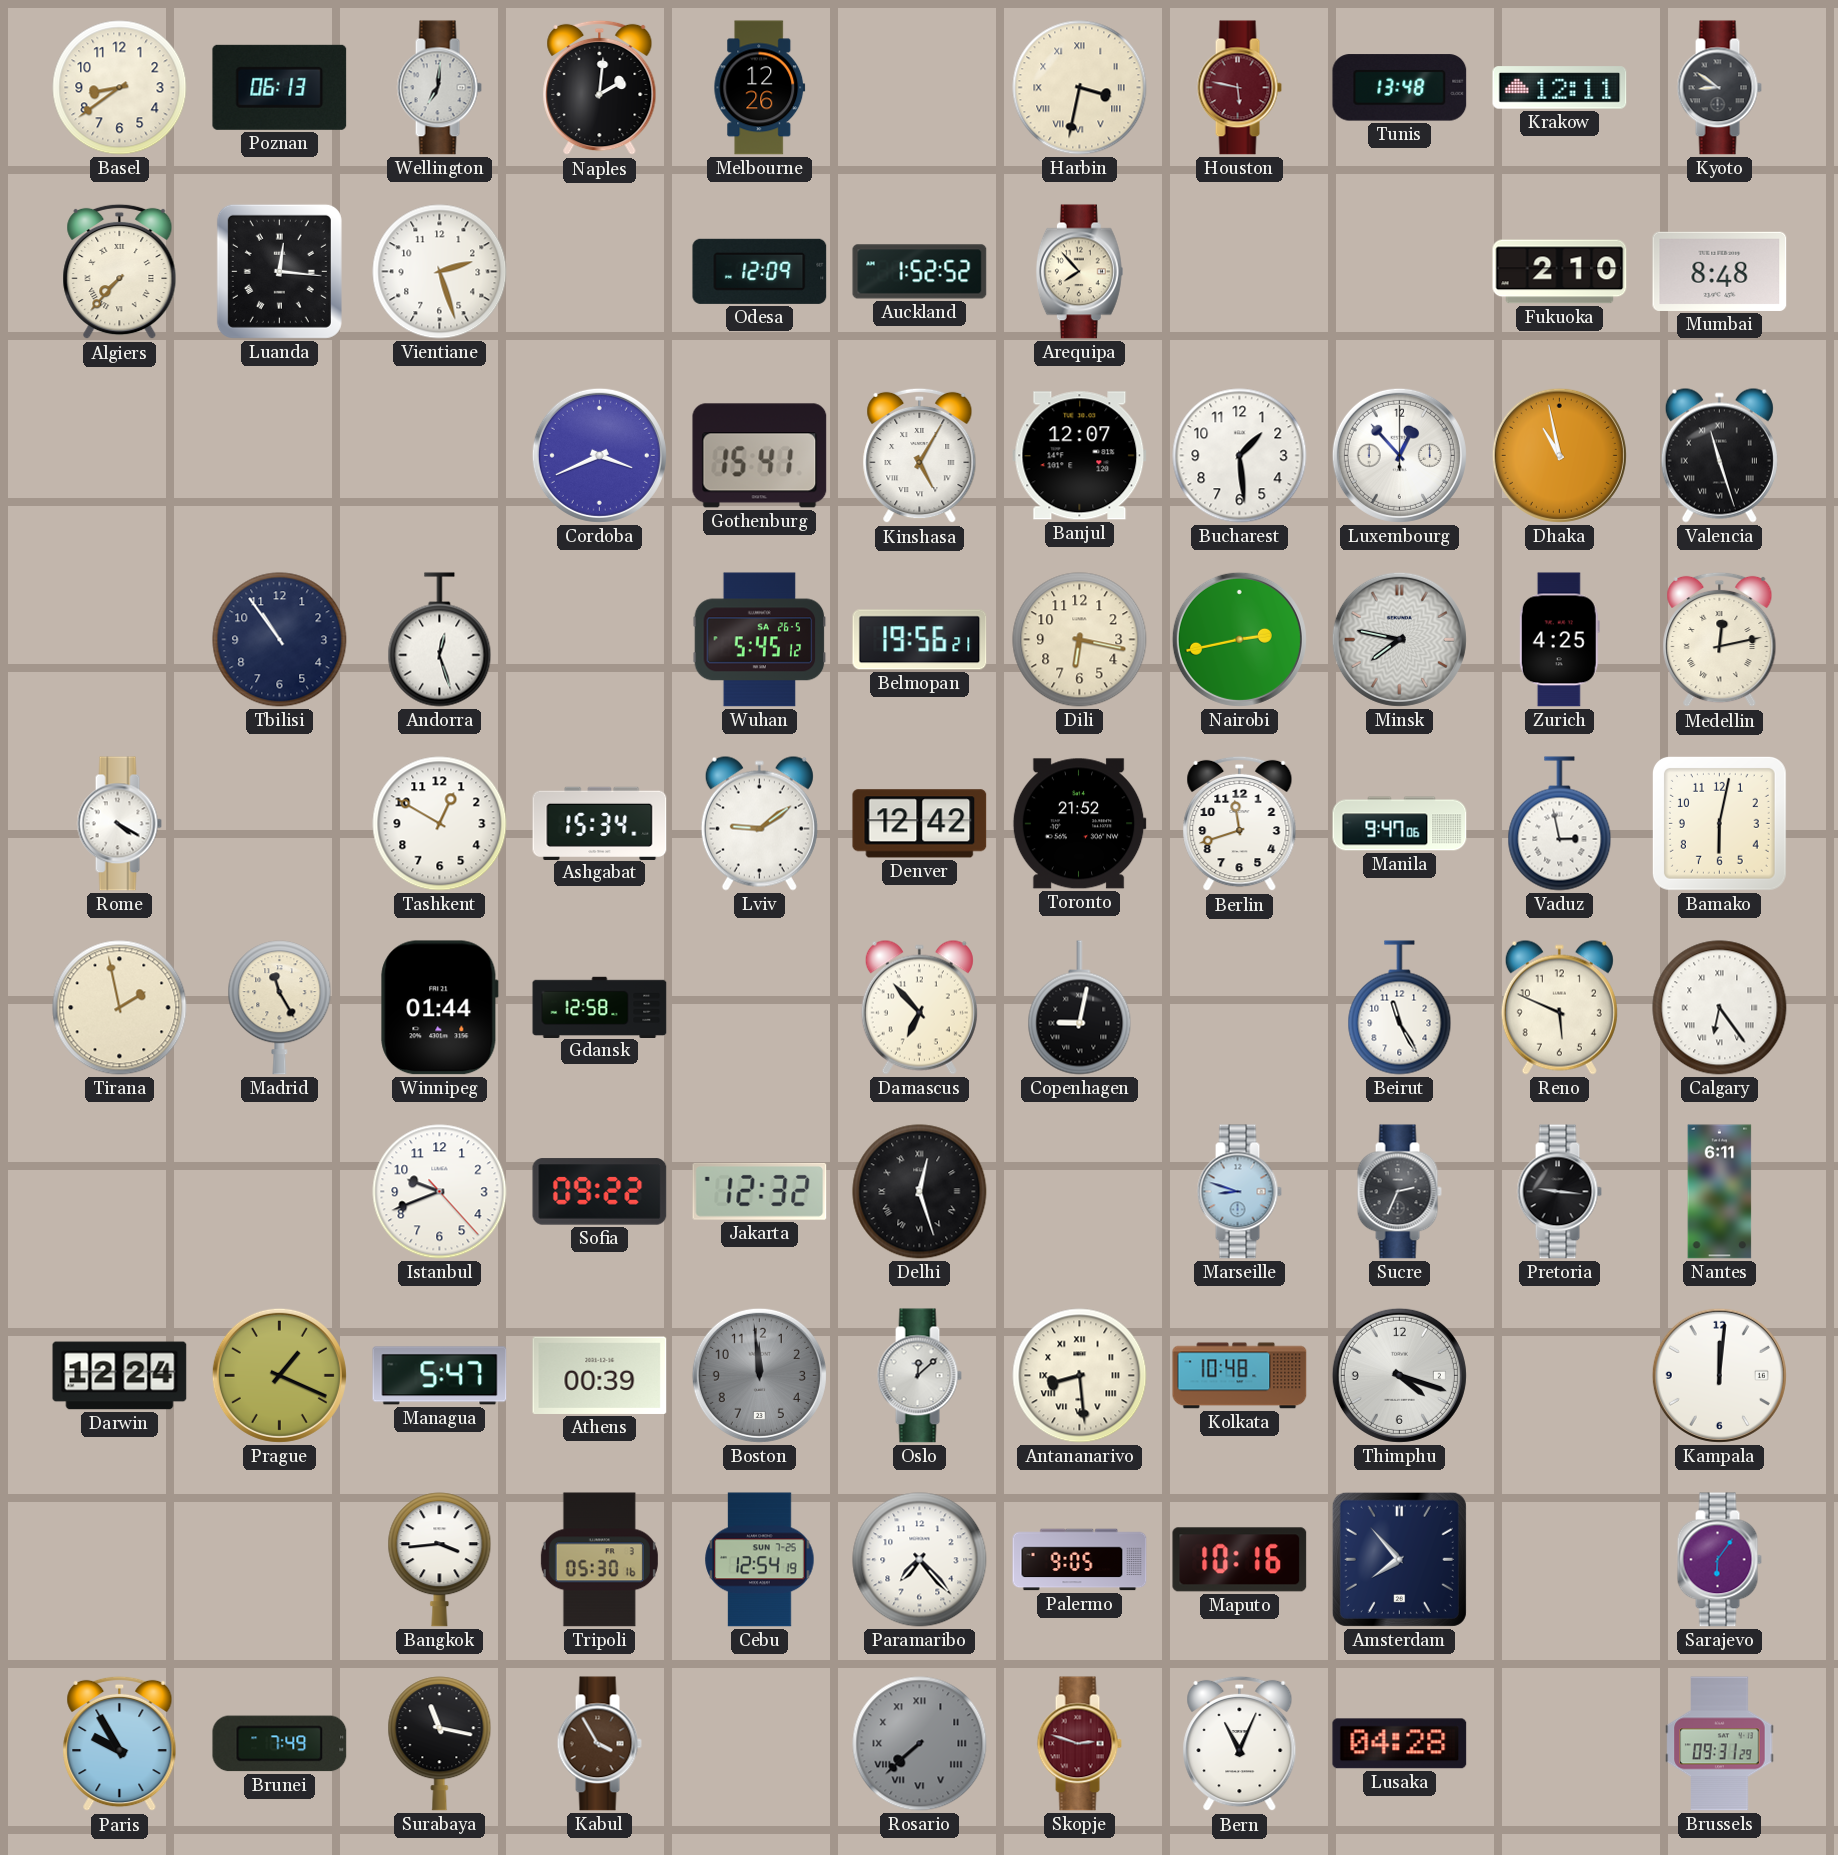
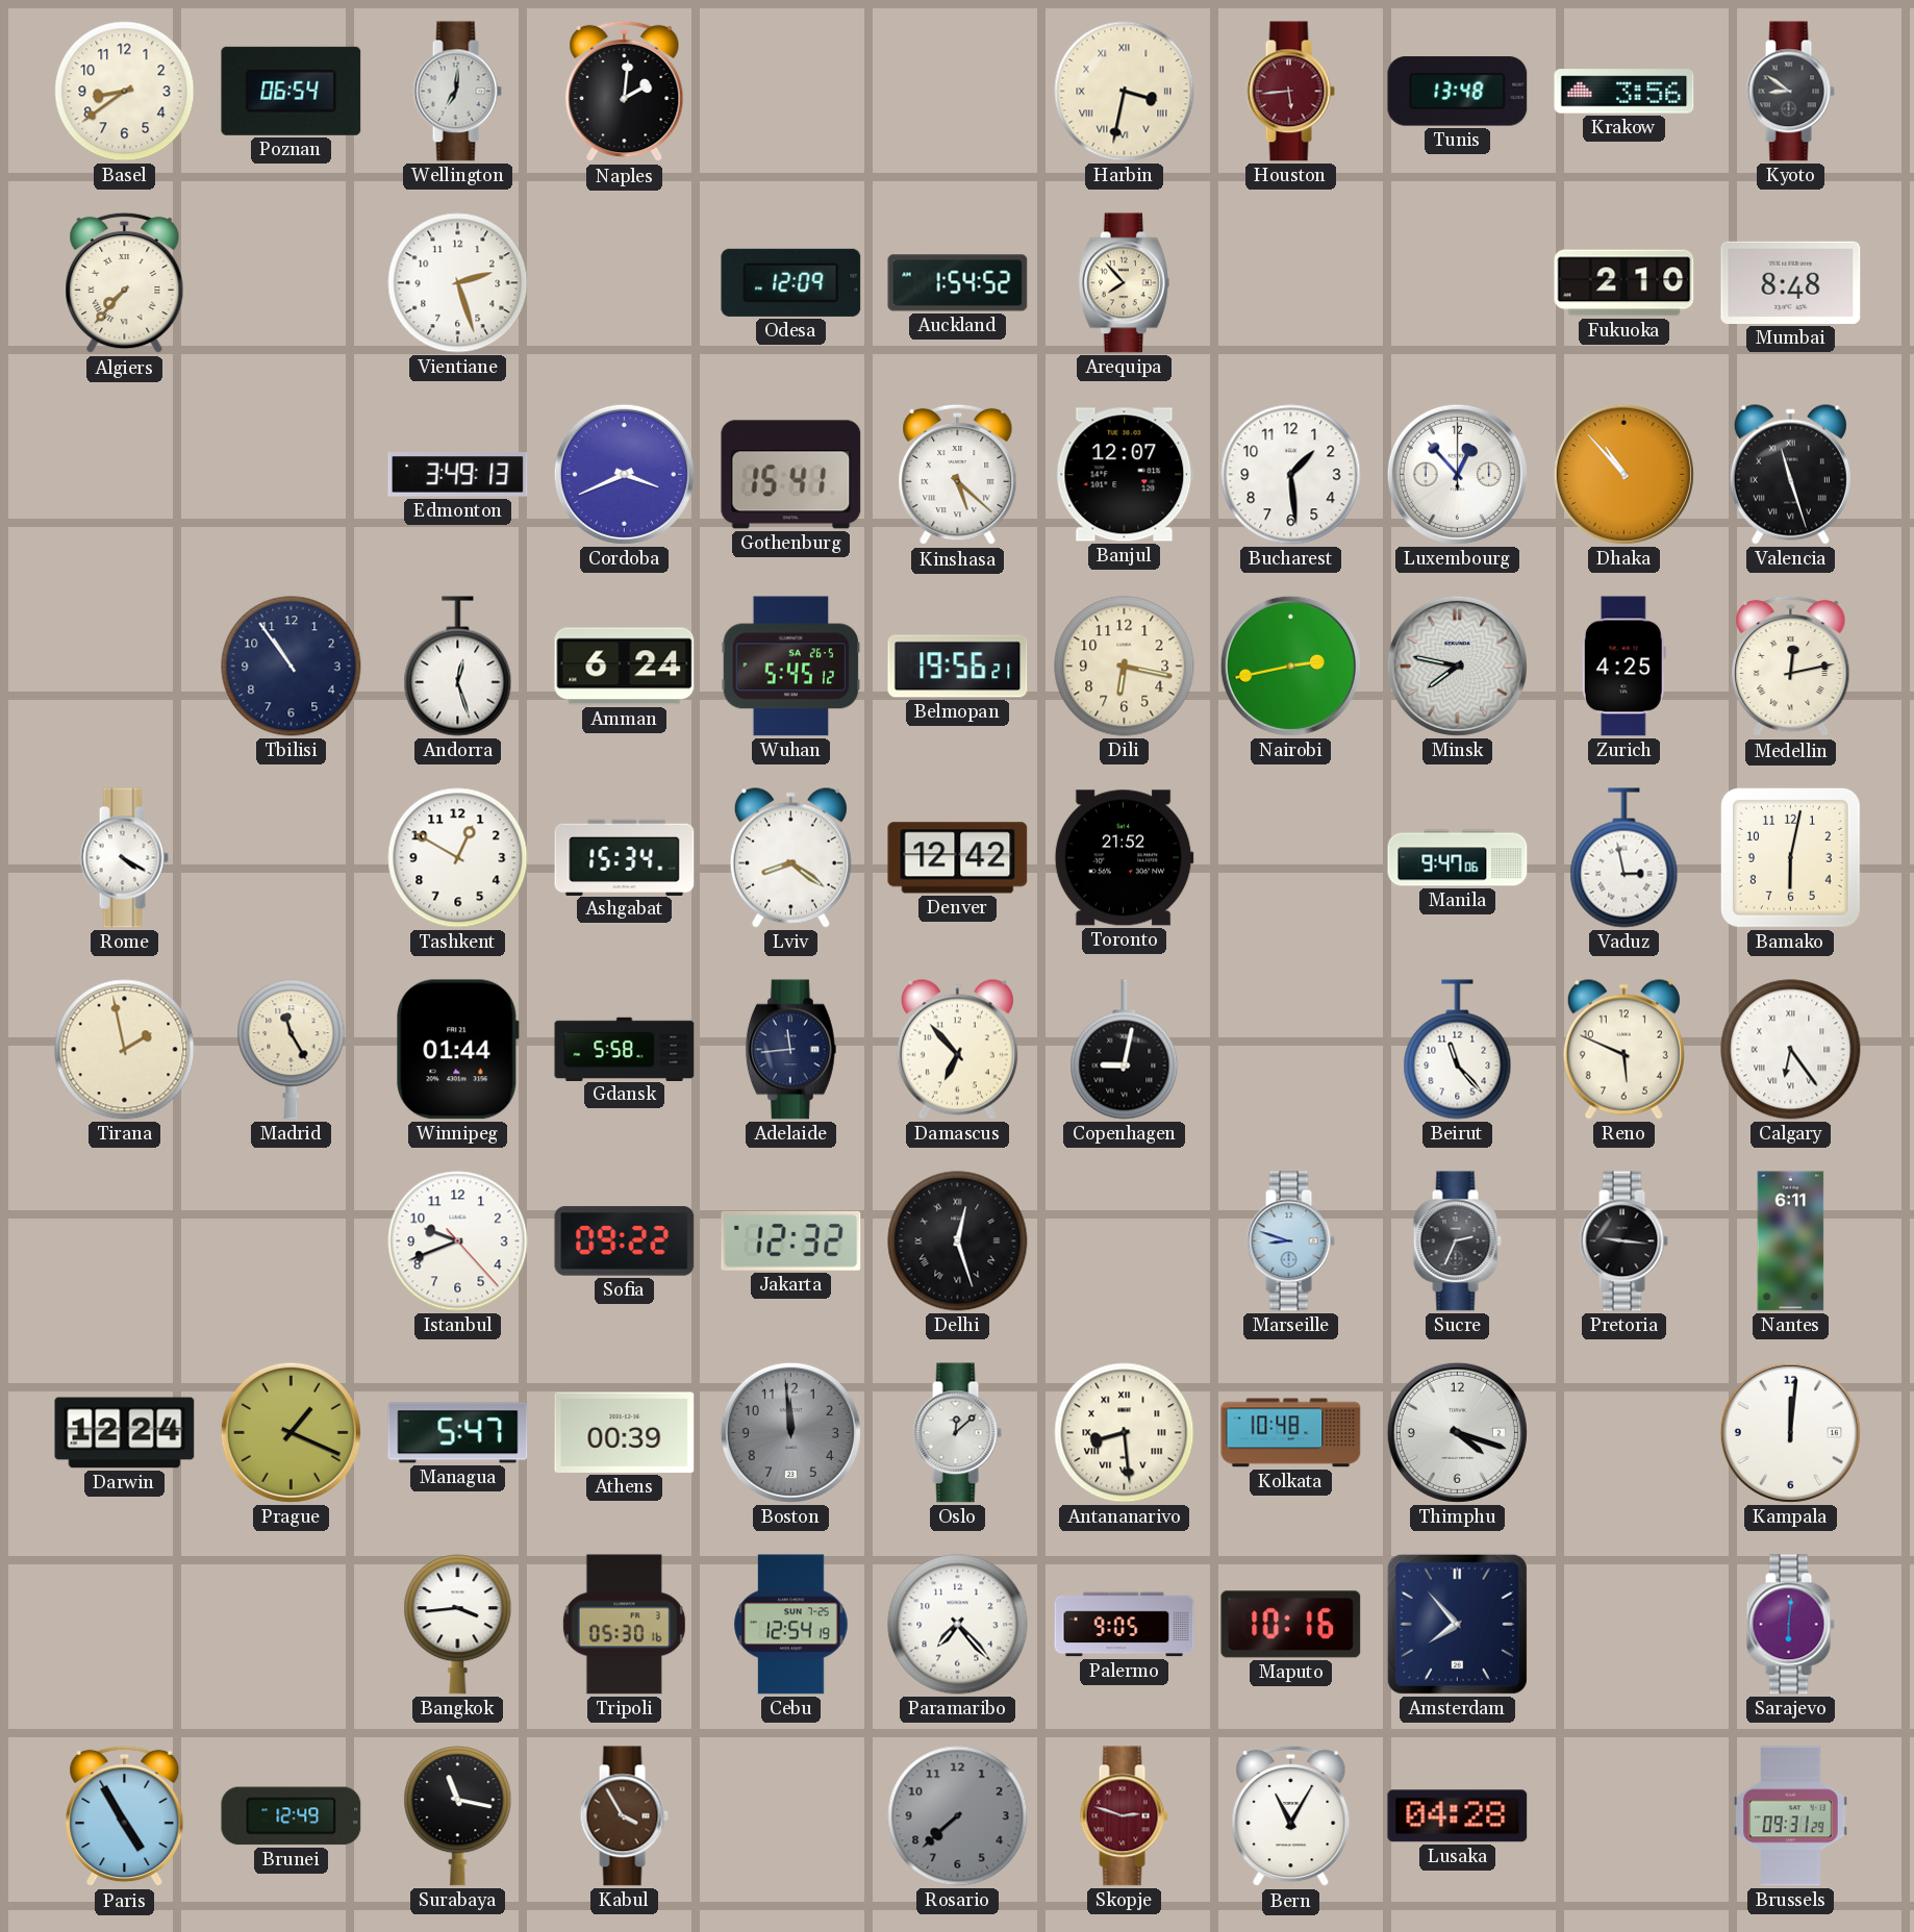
Poznan: 06:13 -> 06:54
Melbourne: 12:26 -> none
Houston: 5:47 -> 5:44
Krakow: 12:11 -> 3:56
Luanda: 12:16 -> none
Auckland: 1:52 -> 1:54
Edmonton: none -> 3:49
Kinshasa: 5:05 -> 5:22
Dhaka: 10:58 -> 10:53
Amman: none -> 6:24
Lviv: 9:09 -> 8:21
Berlin: 11:42 -> none
Gdansk: 12:58 -> 5:58
Adelaide: none -> 11:44
Beirut: 11:25 -> 11:23
Sarajevo: 6:06 -> 6:01
Paris: 9:55 -> 4:55
Brunei: 7:49 -> 12:49
Rosario numerals: Roman -> Arabic
Bern: 11:04 -> 11:05
